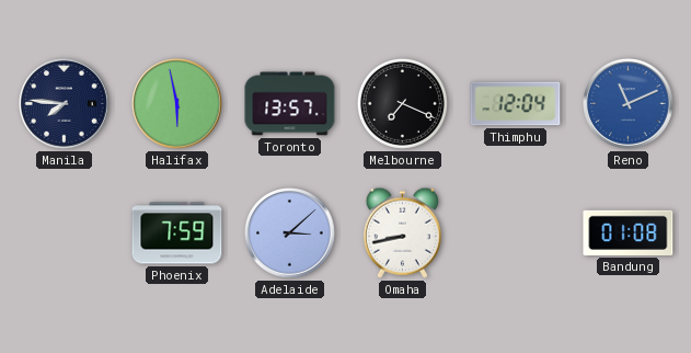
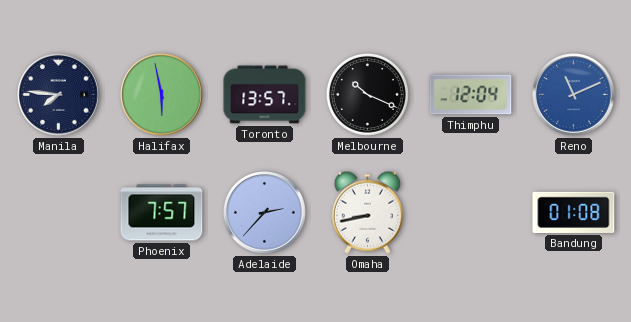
Melbourne: 7:19 -> 10:19
Phoenix: 7:59 -> 7:57
Adelaide: 3:08 -> 2:37
